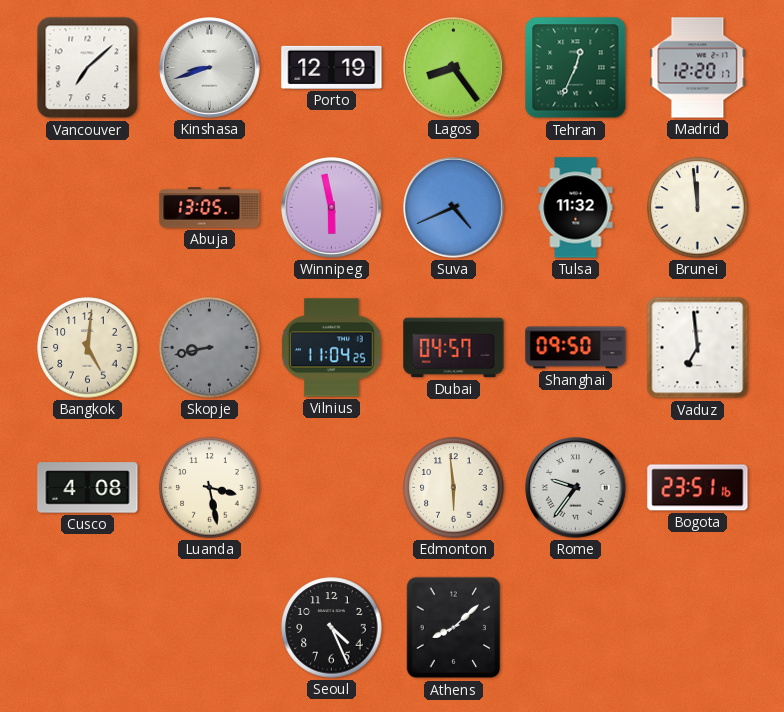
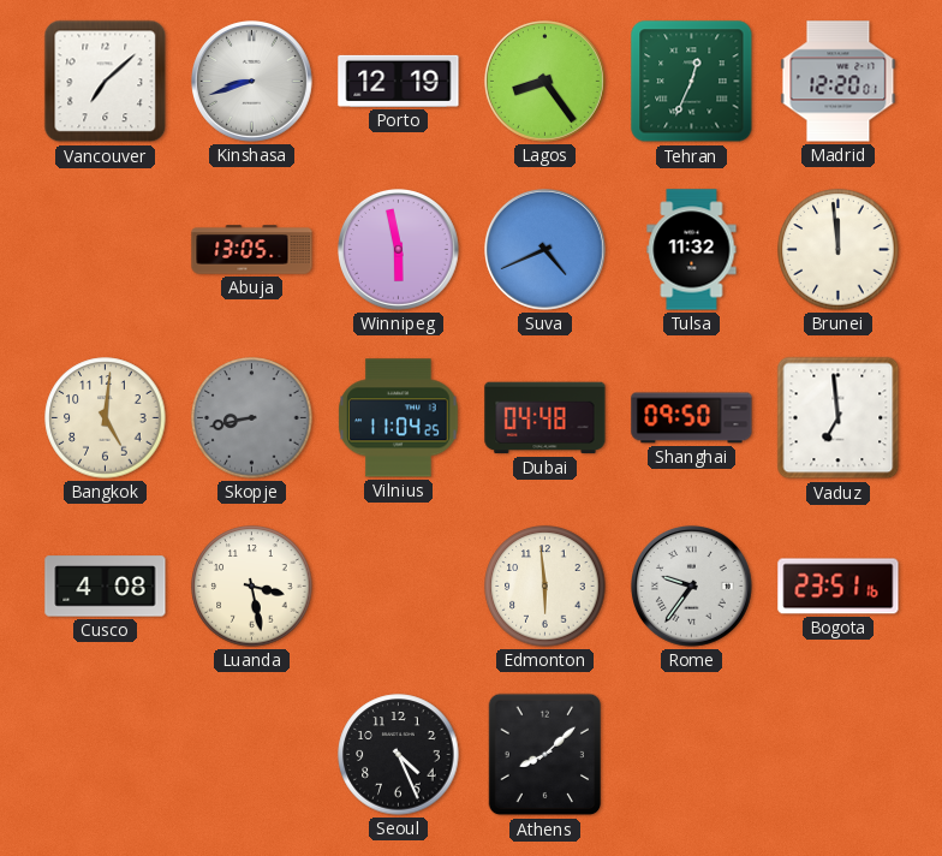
Madrid: 12:20:17 -> 12:20:01
Dubai: 04:57 -> 04:48
